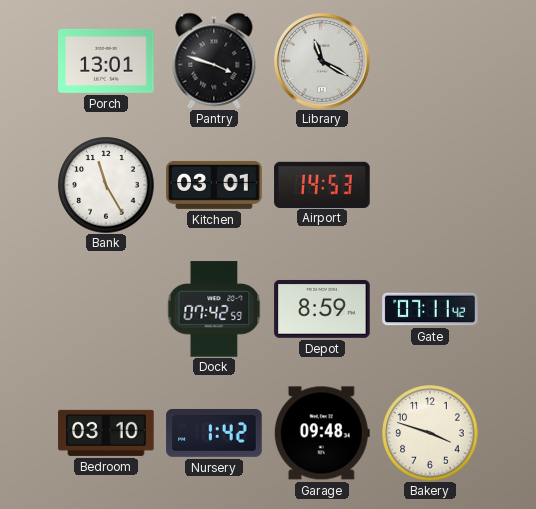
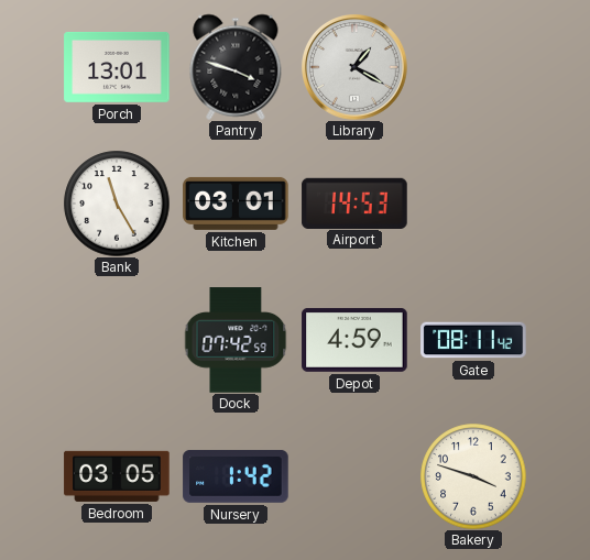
Library: 11:20 -> 1:20
Depot: 8:59 -> 4:59
Gate: 07:11 -> 08:11
Bedroom: 03:10 -> 03:05
Garage: 09:48 -> none
